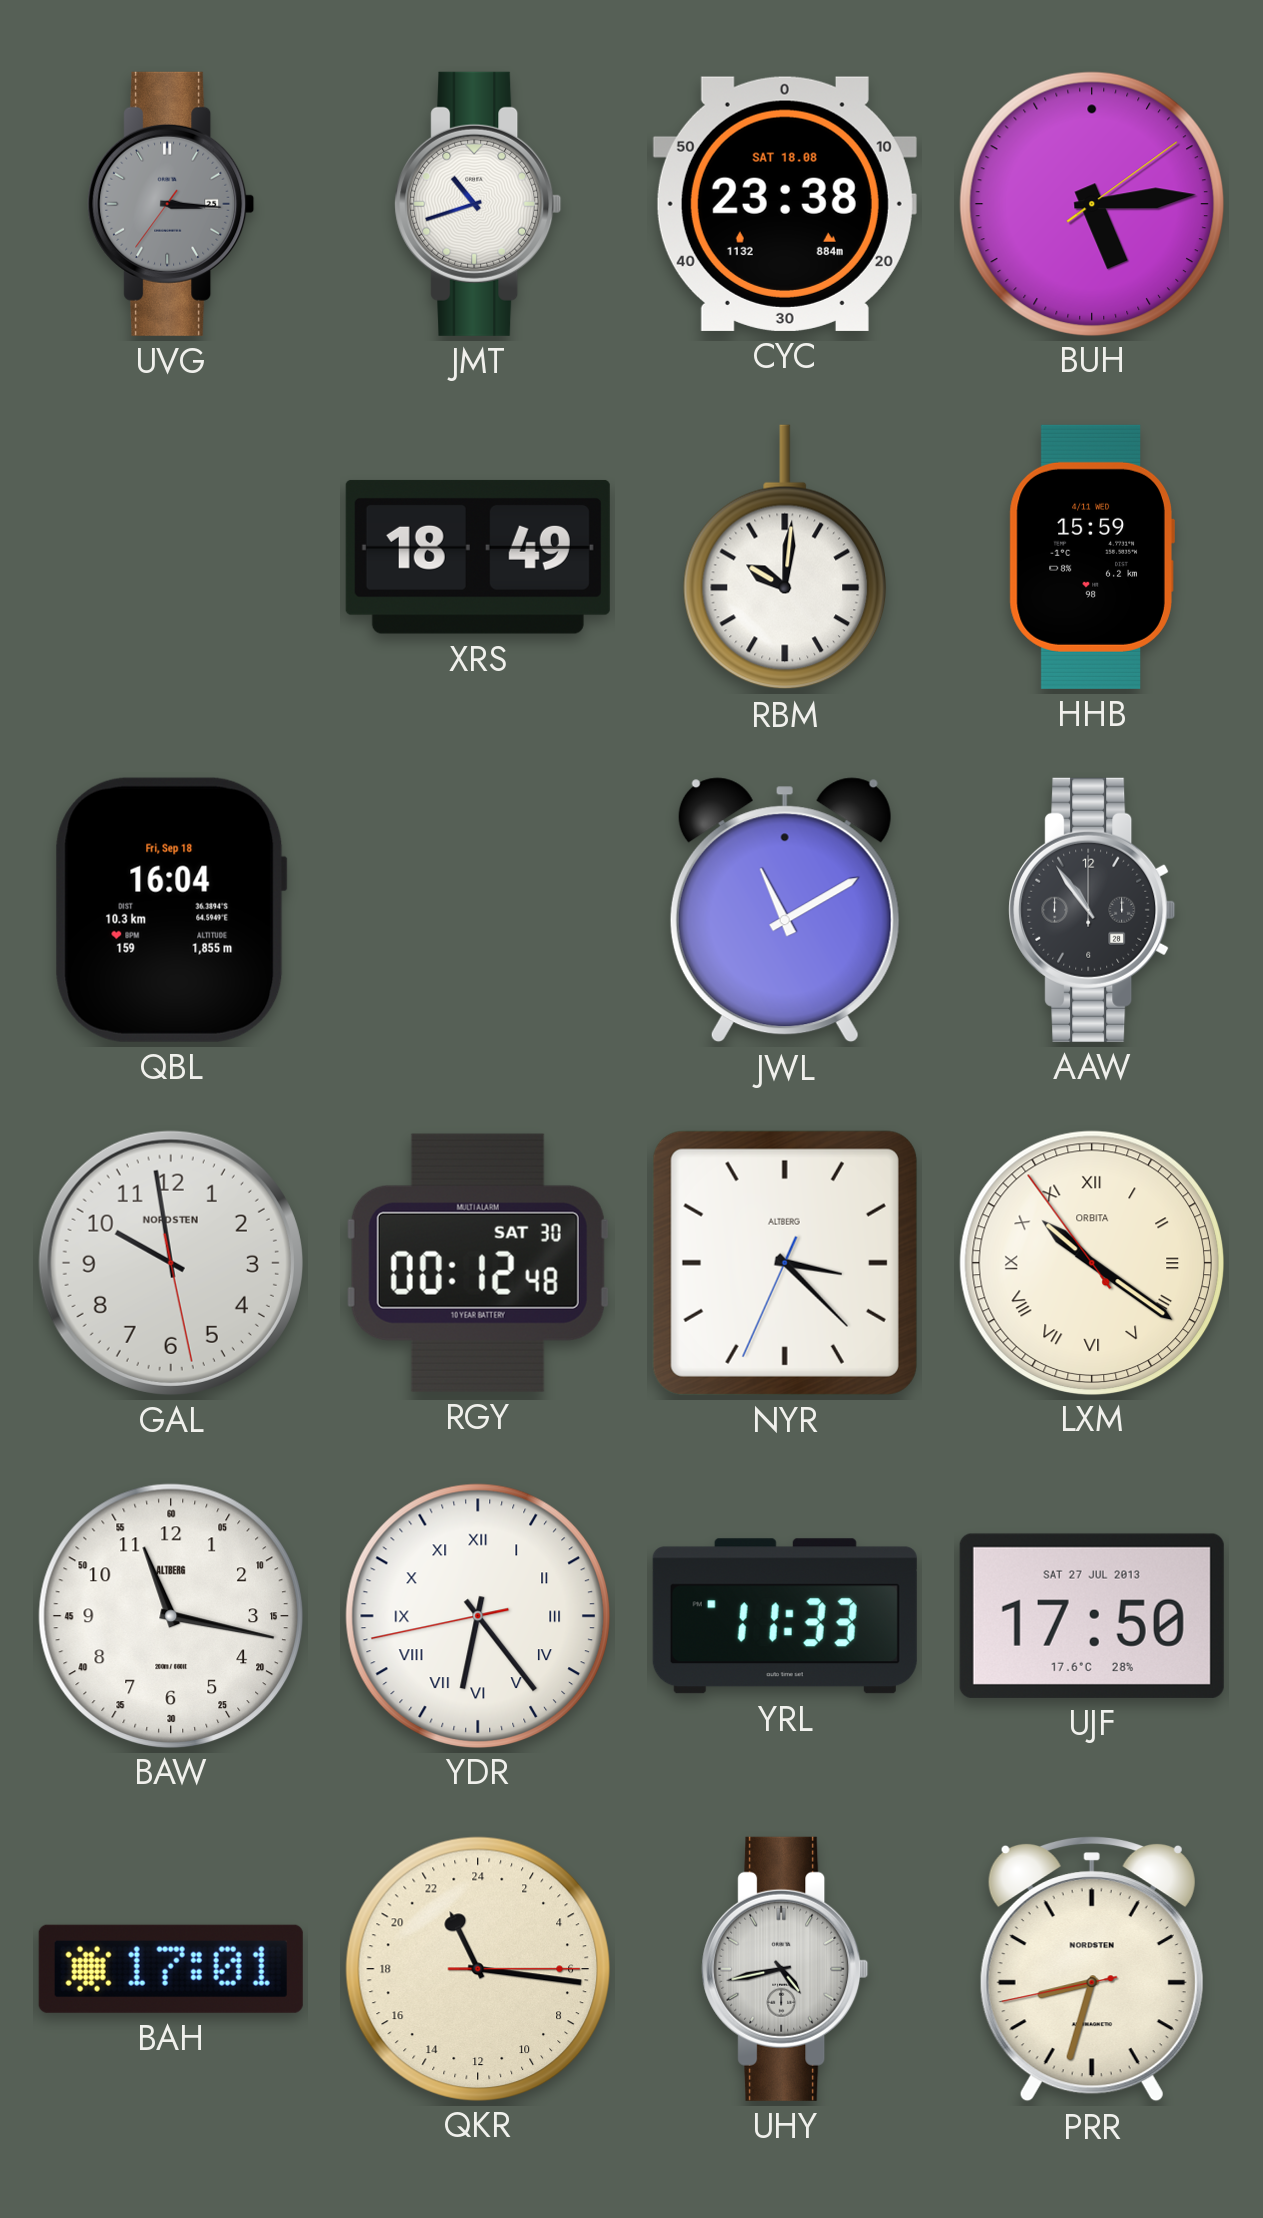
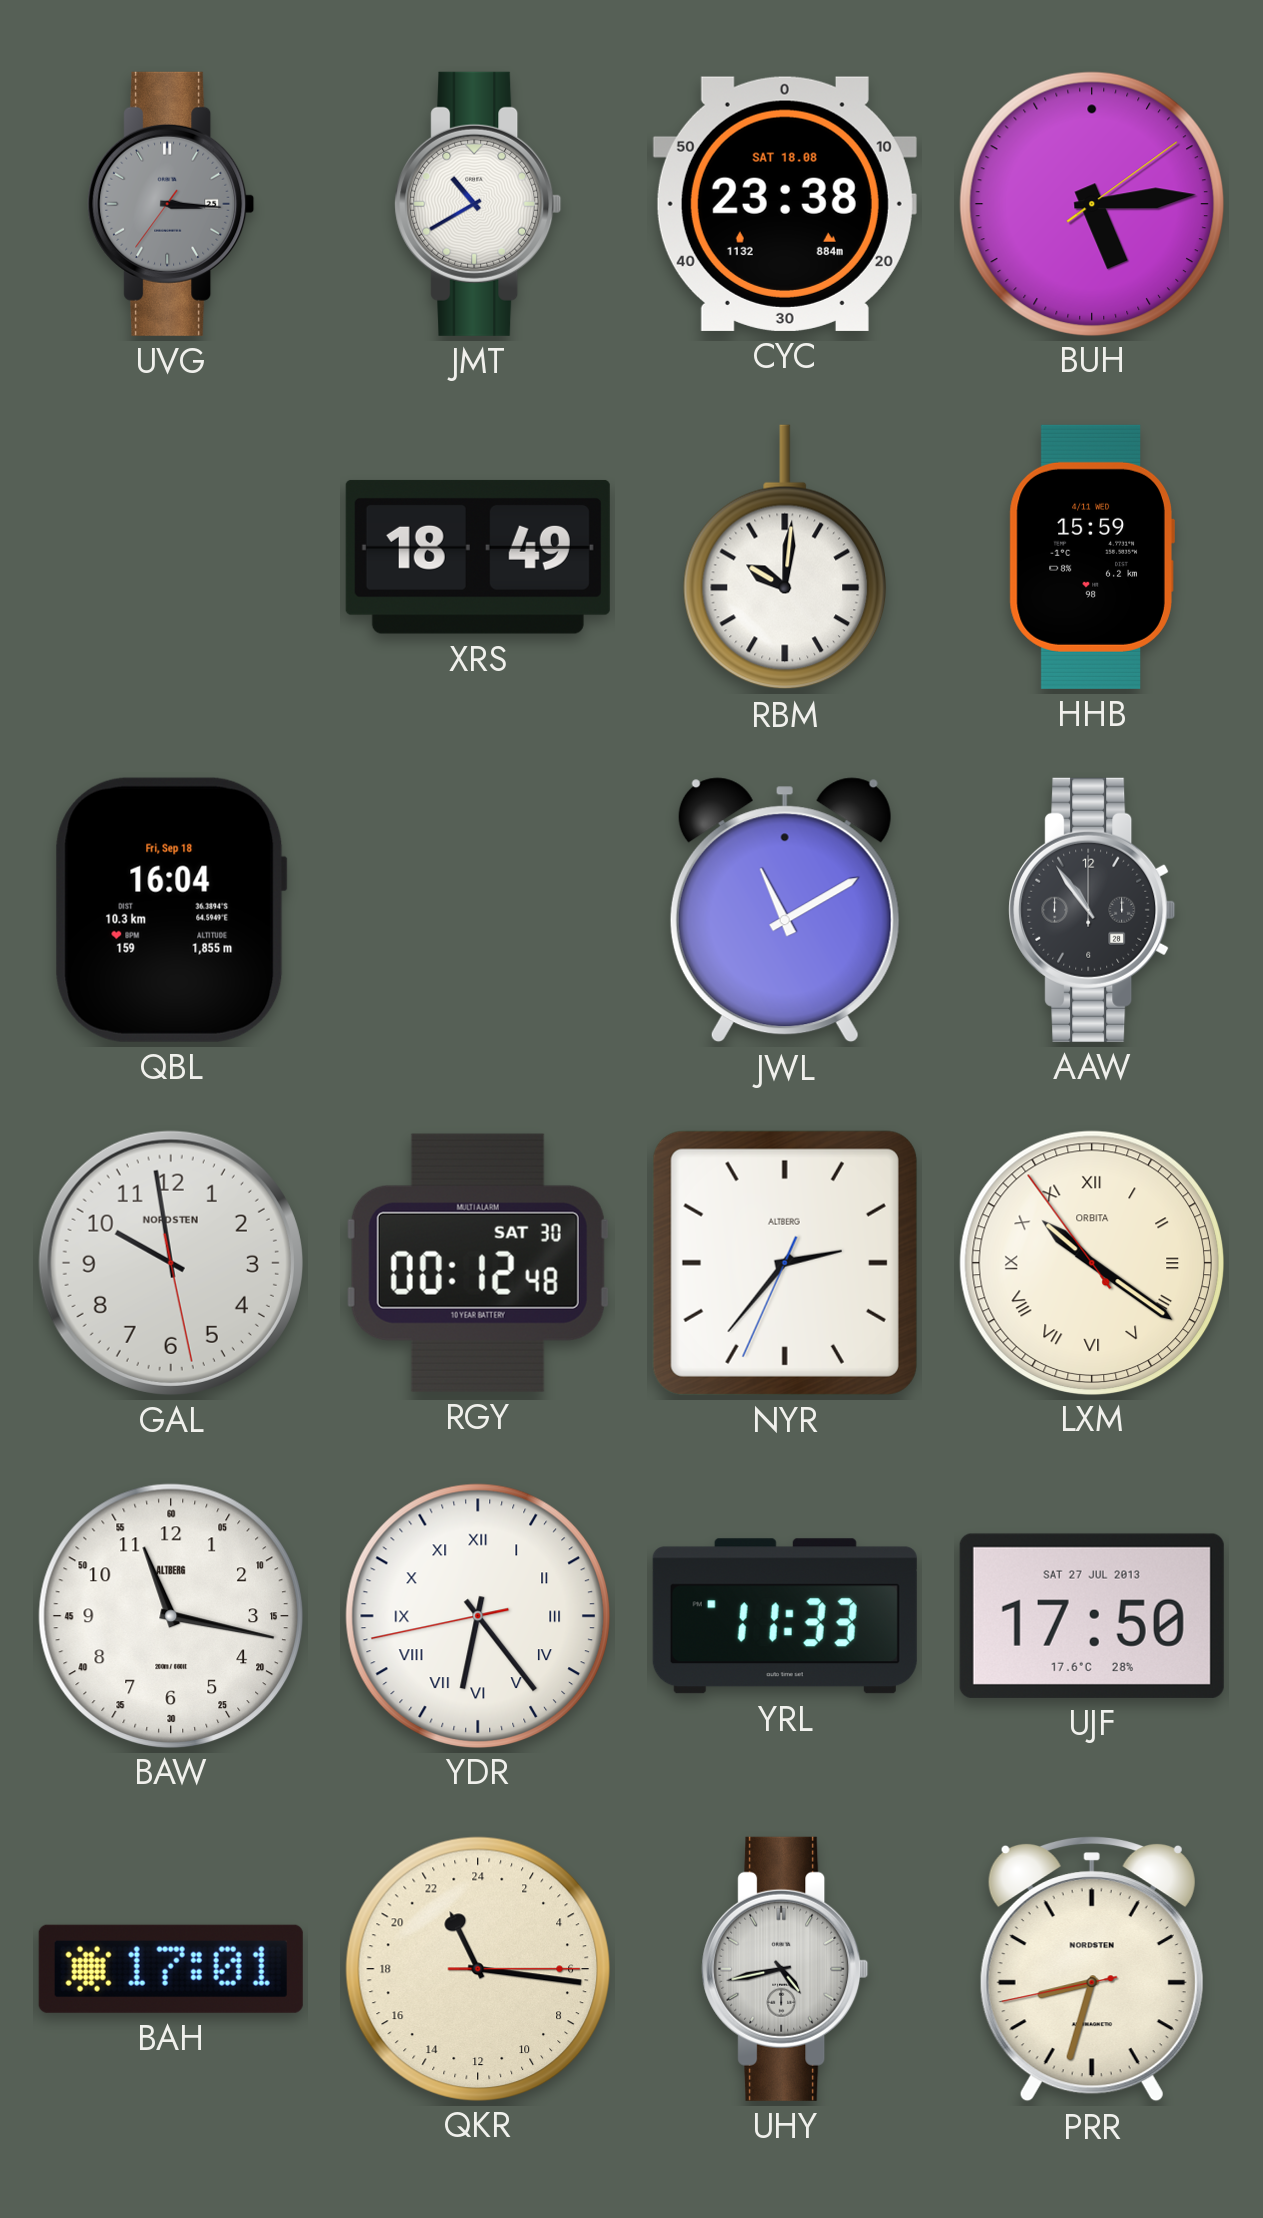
JMT: 10:42 -> 10:40
NYR: 3:22 -> 2:36
